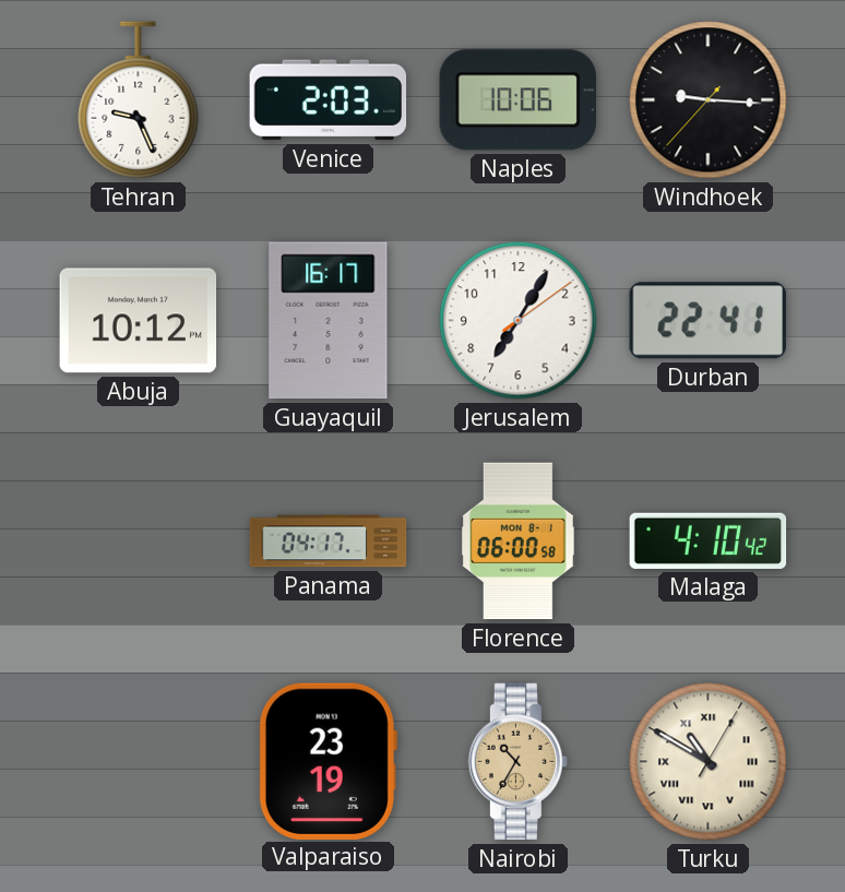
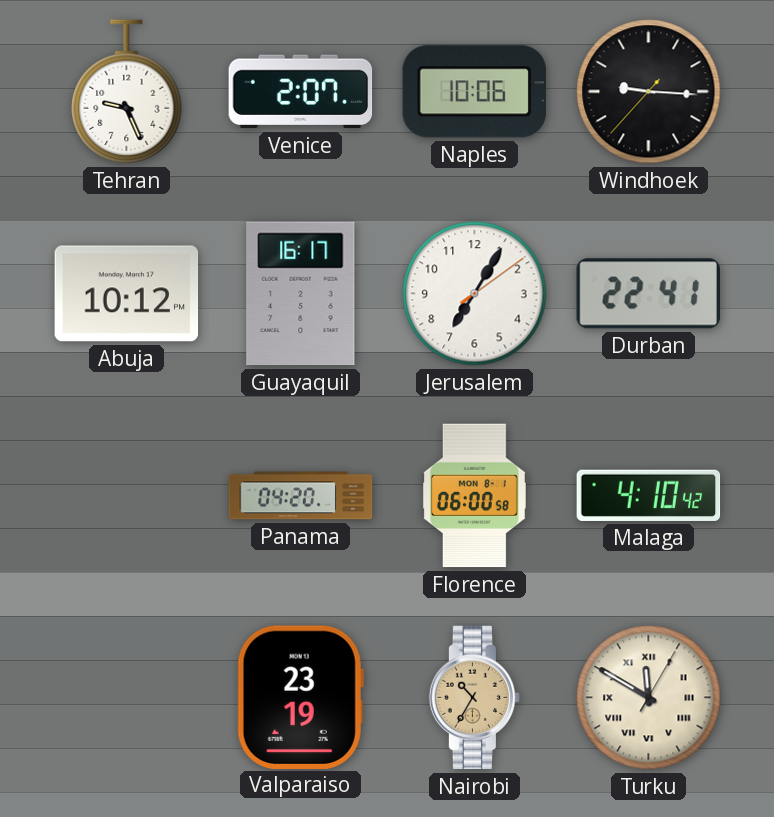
Venice: 2:03 -> 2:07
Panama: 04:17 -> 04:20
Turku: 10:50 -> 11:50
